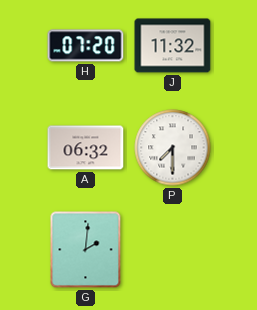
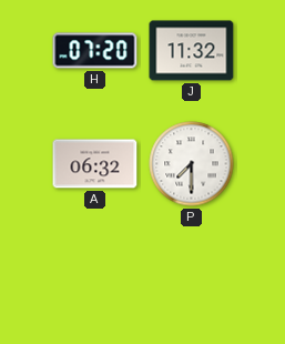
G: 2:01 -> none
